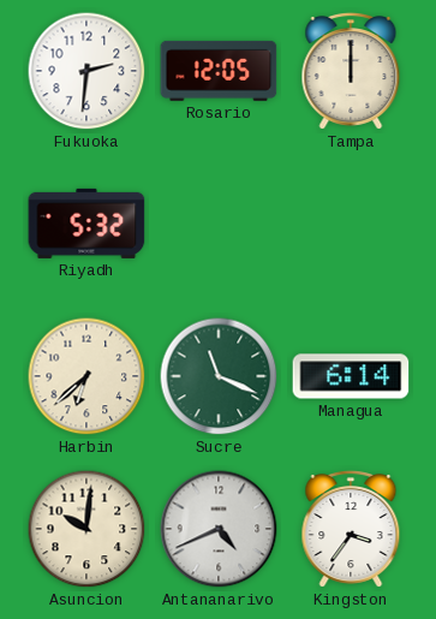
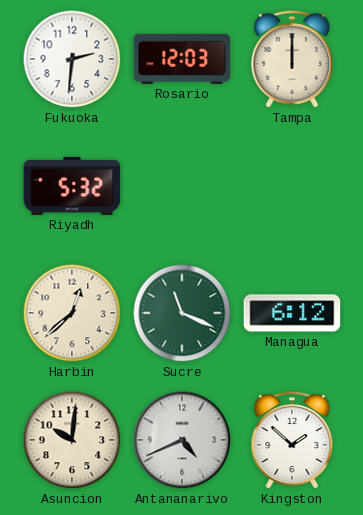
Rosario: 12:05 -> 12:03
Harbin: 6:38 -> 12:38
Managua: 6:14 -> 6:12
Kingston: 3:36 -> 1:52
